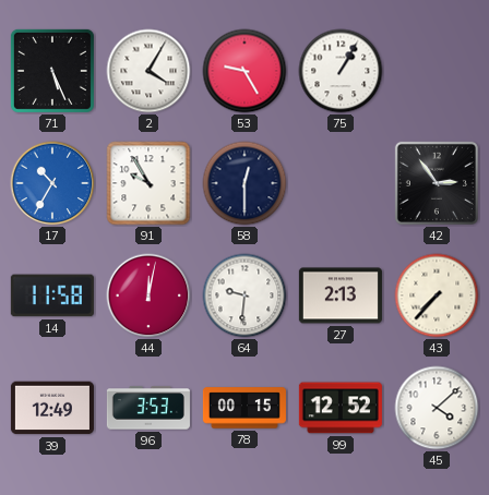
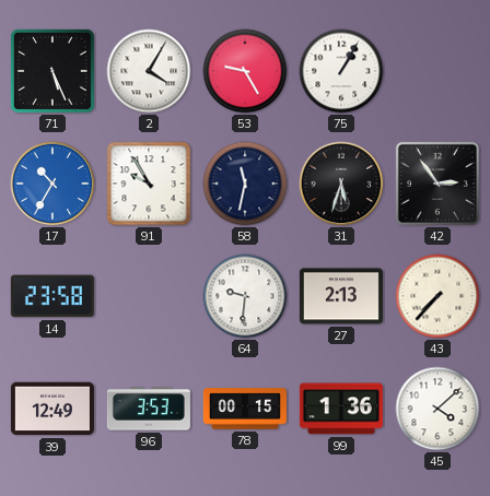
58: 12:30 -> 11:32
31: none -> 5:33
14: 11:58 -> 23:58
44: 12:02 -> none
99: 12:52 -> 1:36
